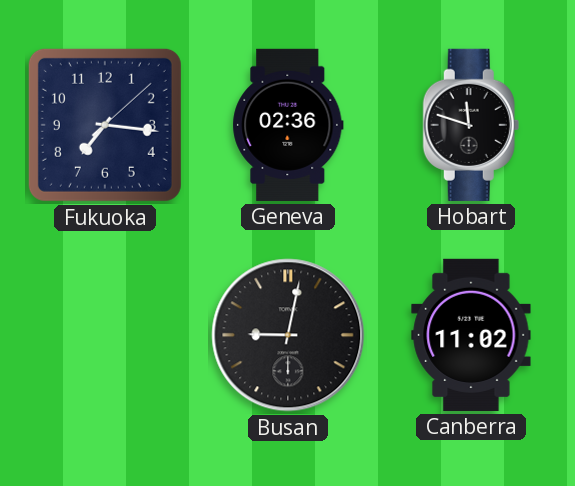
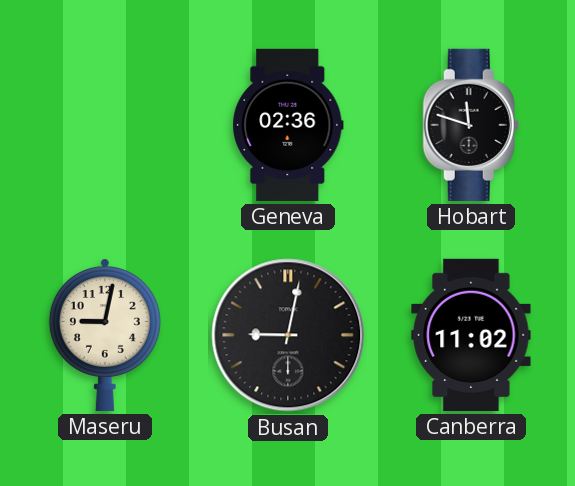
Fukuoka: 7:16 -> none
Maseru: none -> 9:02
